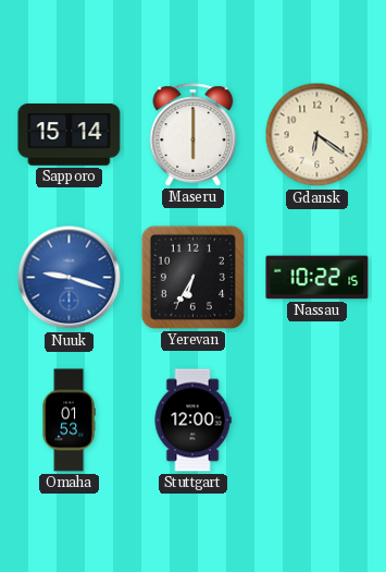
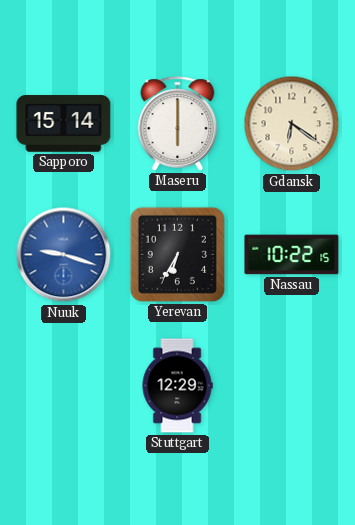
Omaha: 01:53 -> none
Stuttgart: 12:00 -> 12:29
